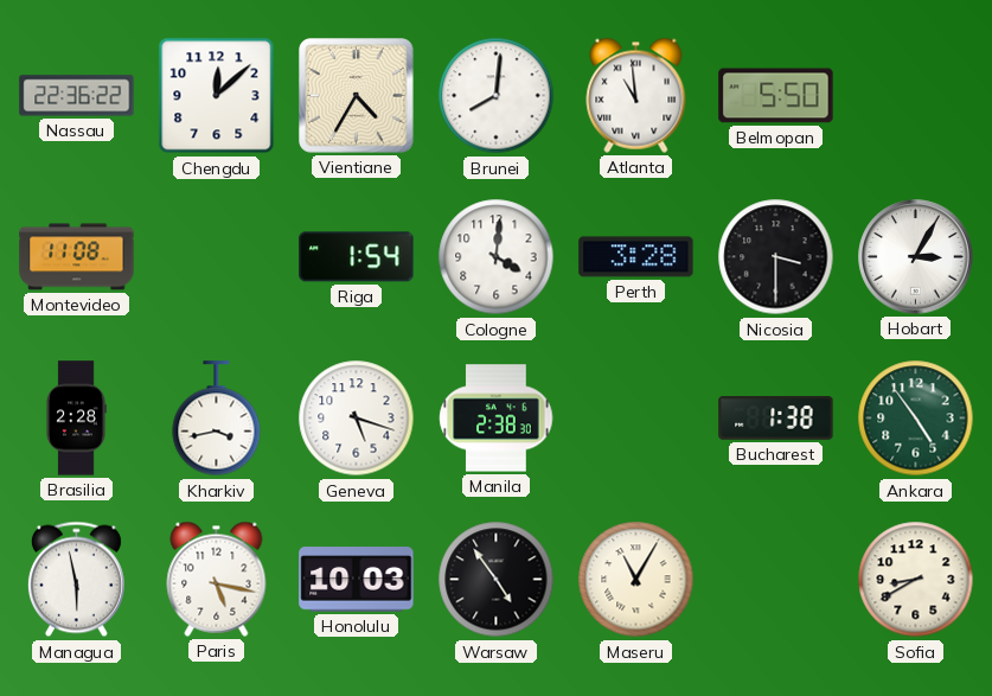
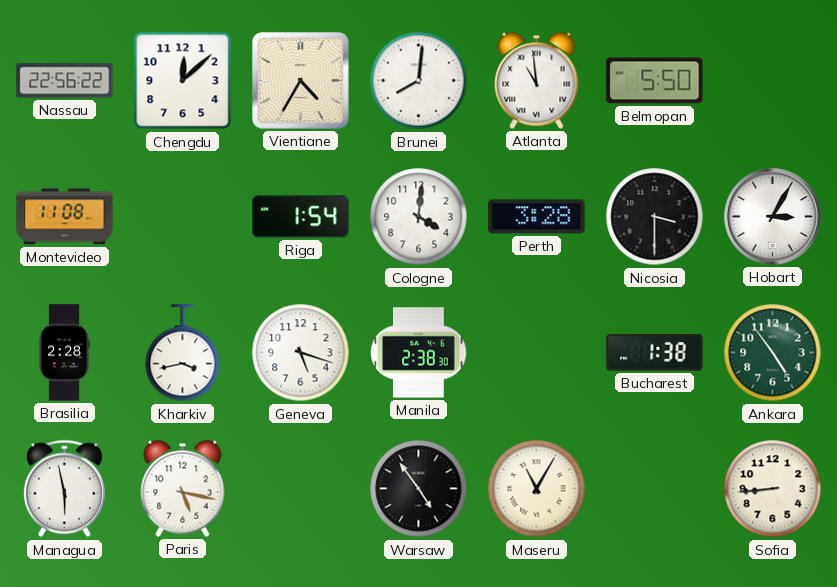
Nassau: 22:36 -> 22:56
Honolulu: 10:03 -> none
Sofia: 8:40 -> 8:44
